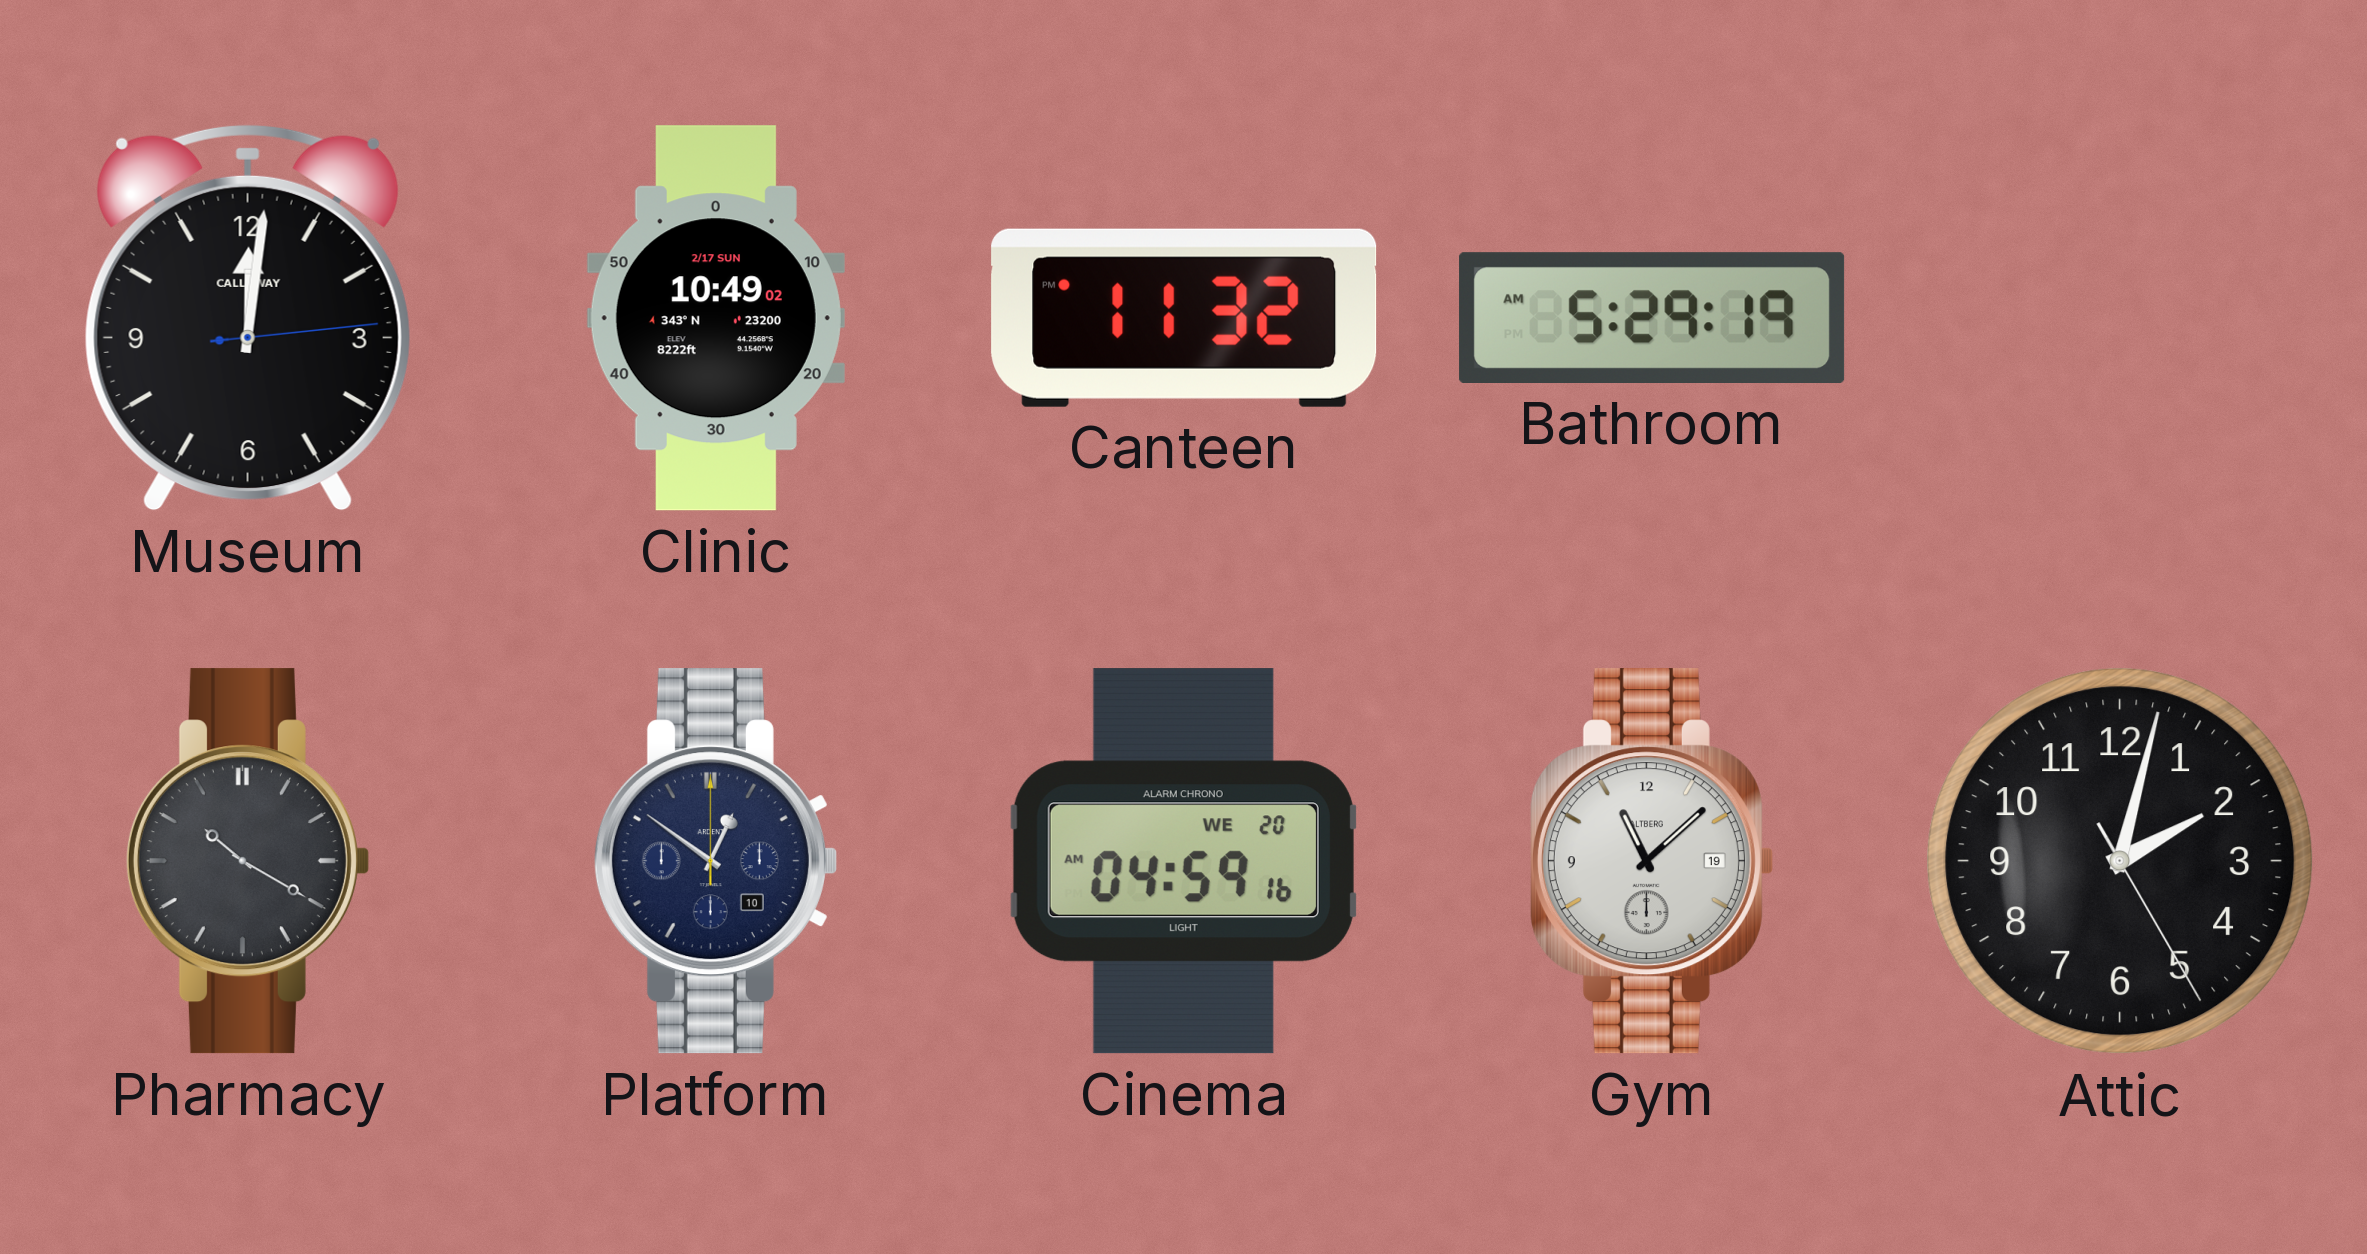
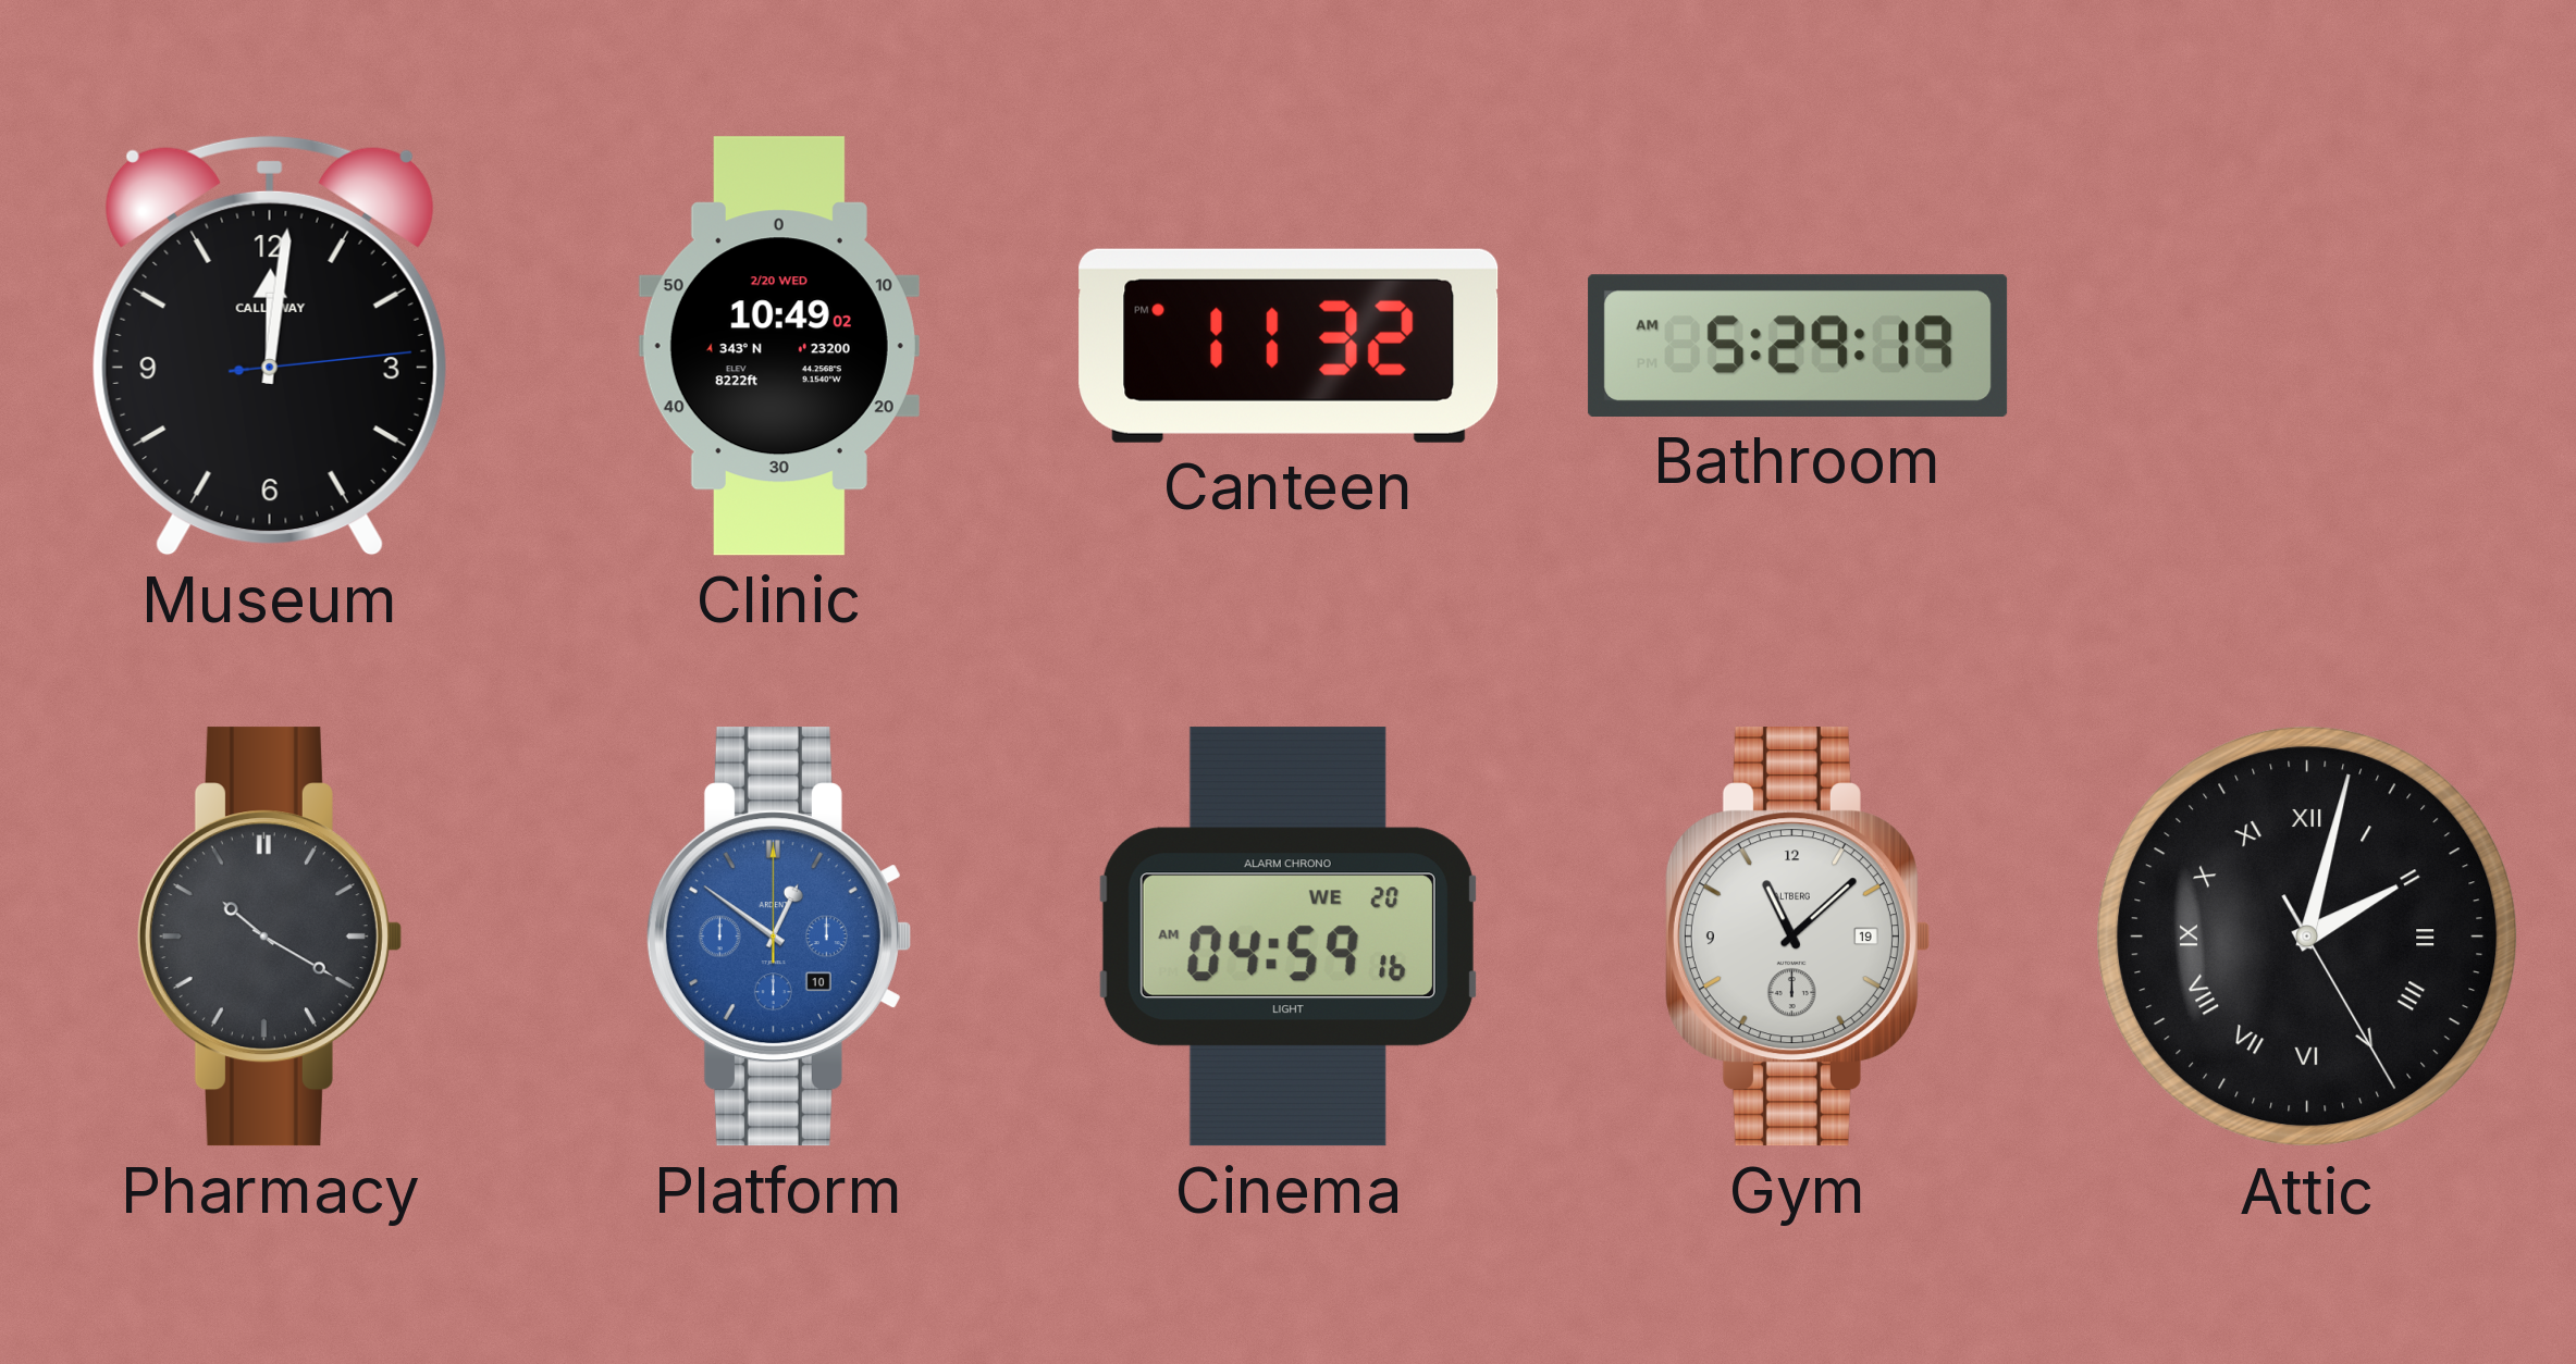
Clinic date: 2/17 SUN -> 2/20 WED
Platform dial: navy -> blue
Attic numerals: Arabic -> Roman
